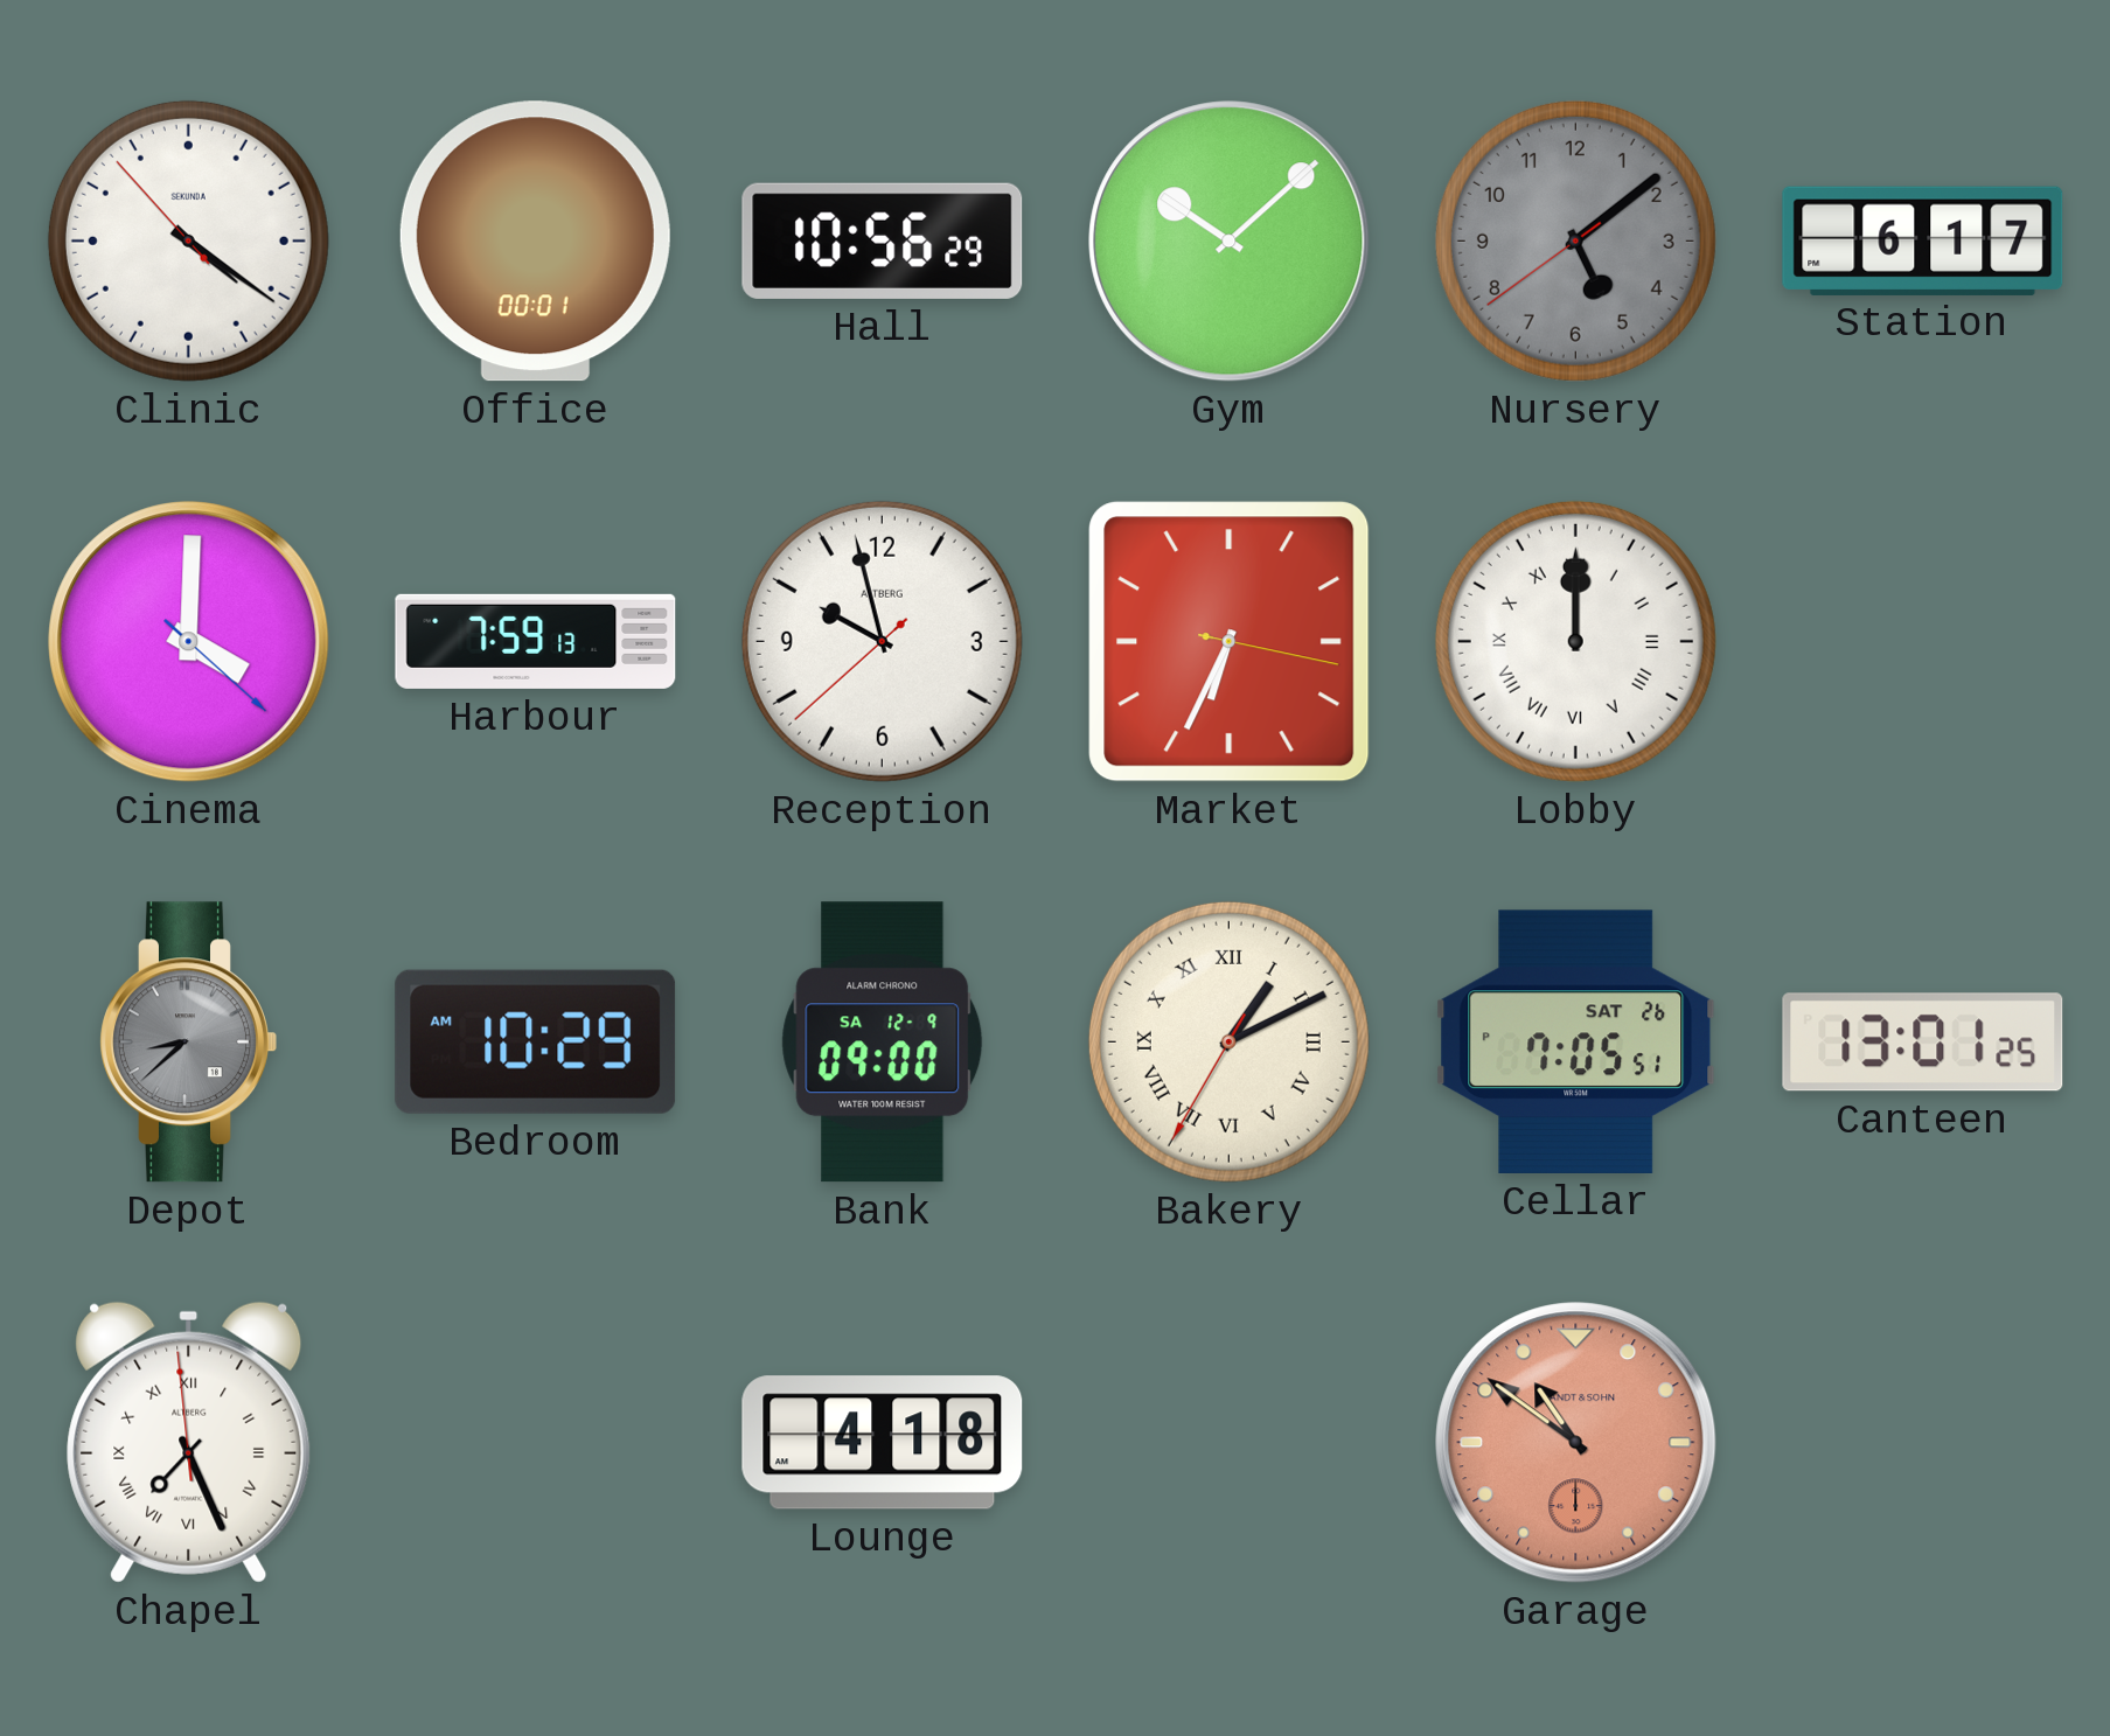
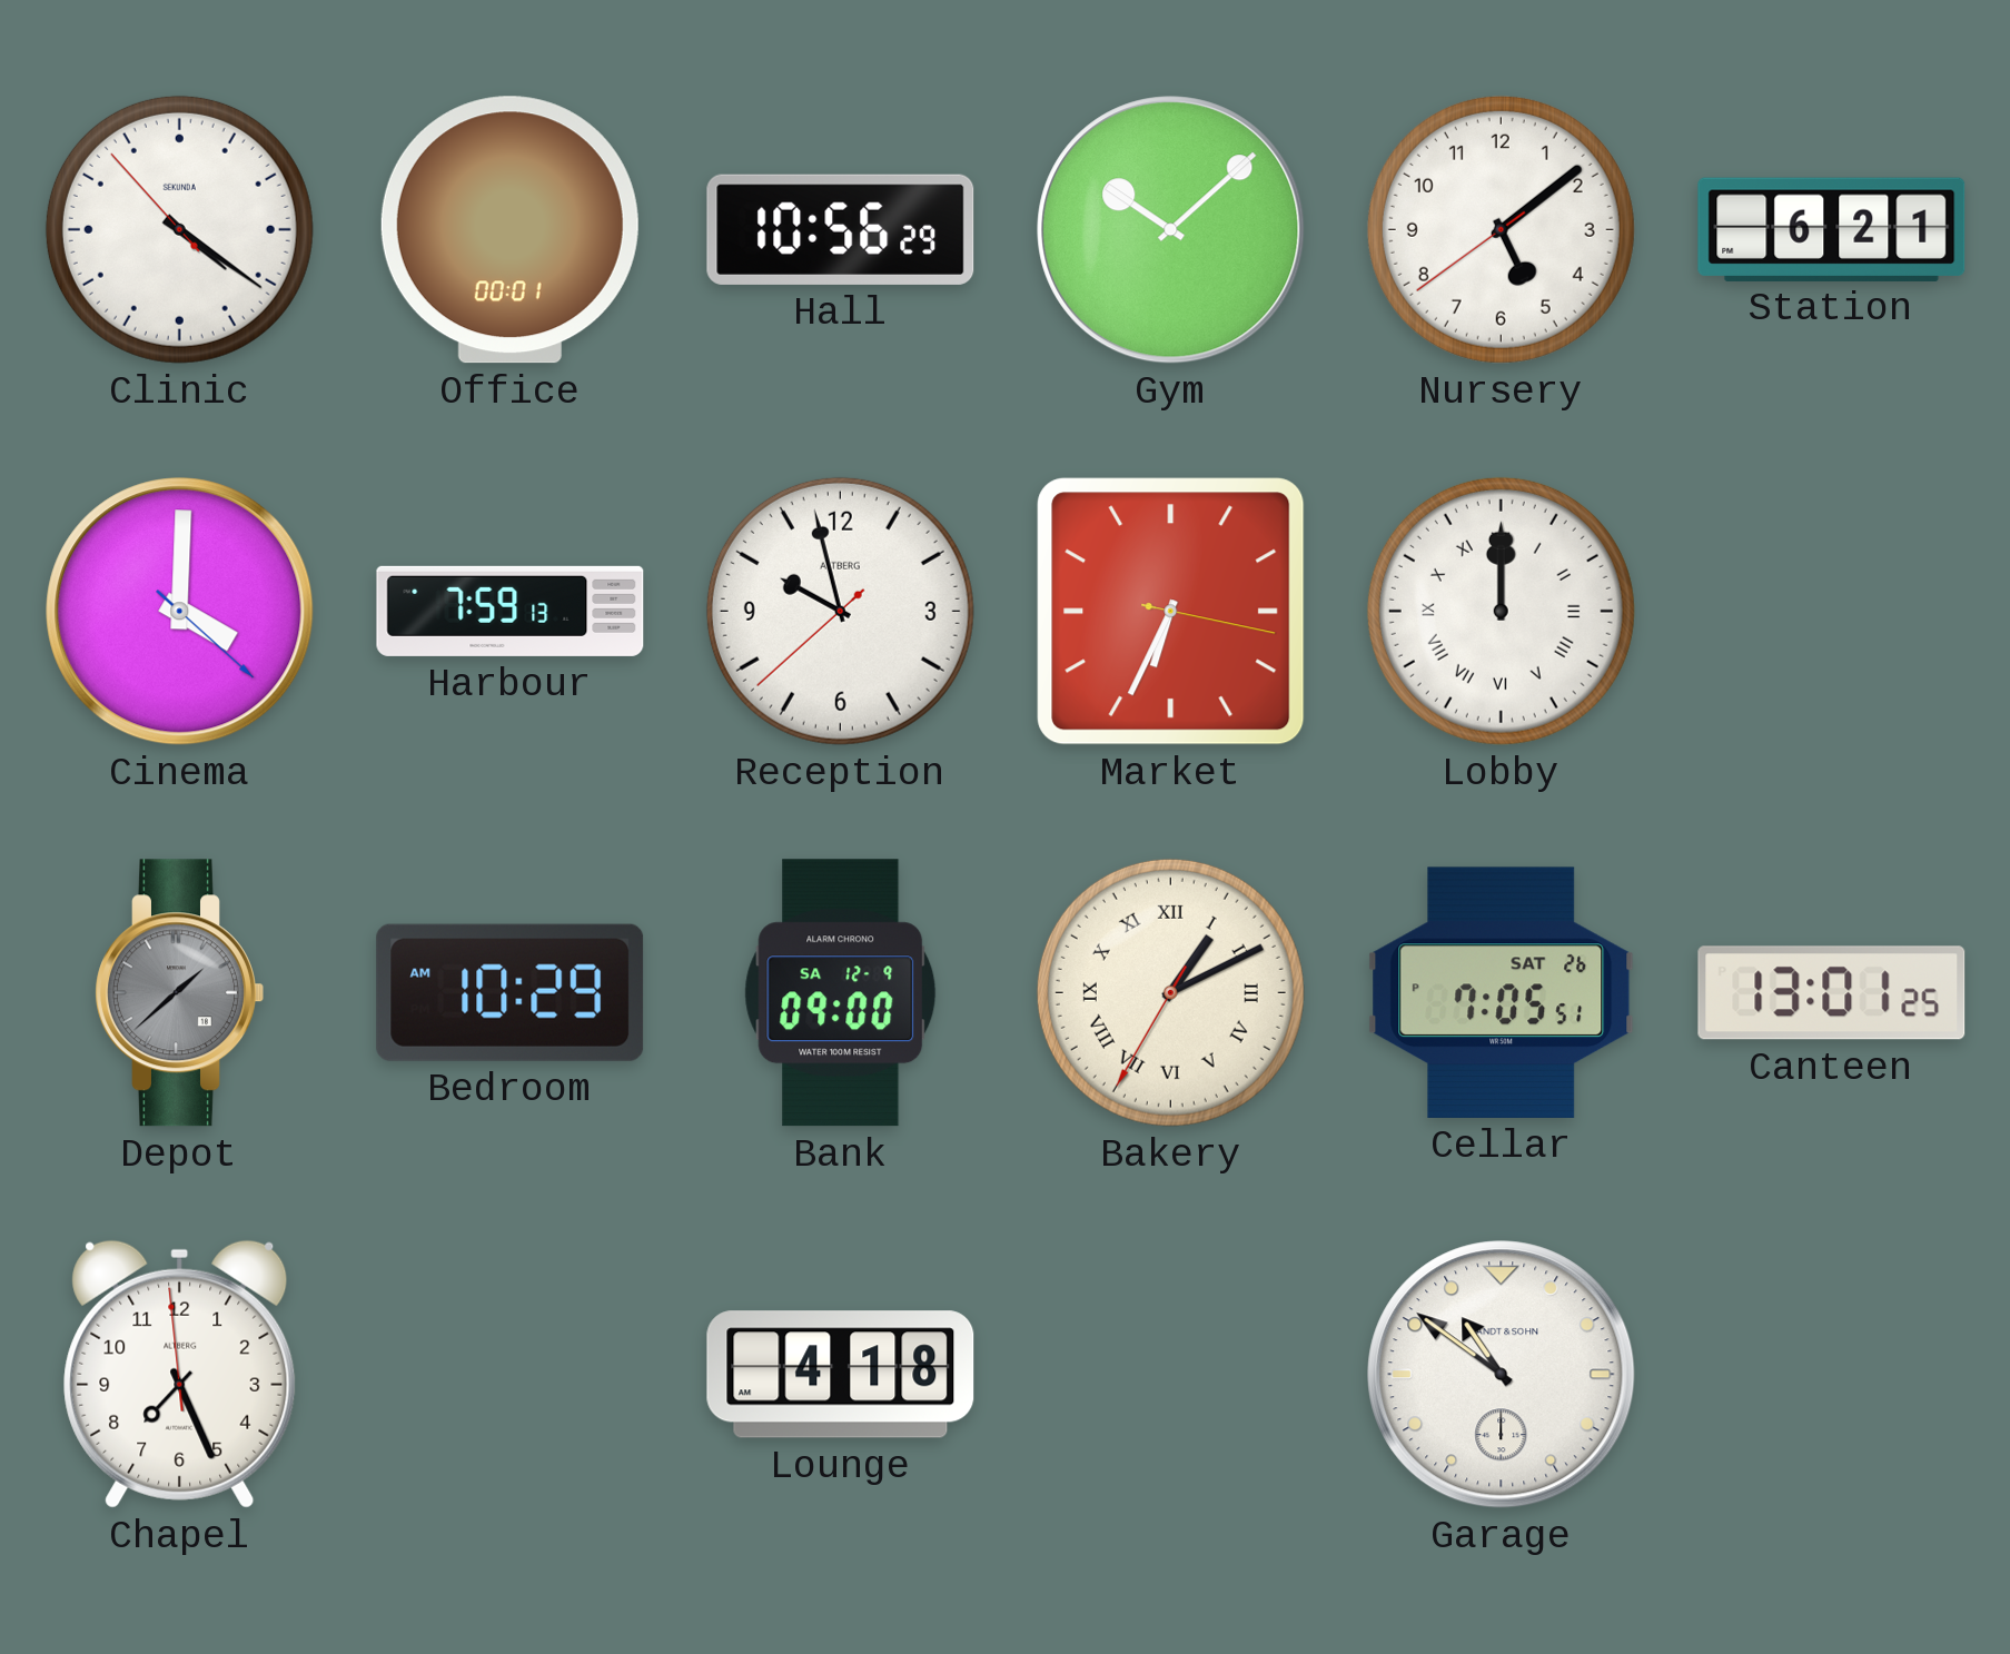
Nursery dial: grey -> white
Station: 6:17 -> 6:21
Depot: 8:38 -> 1:38
Chapel numerals: Roman -> Arabic
Garage dial: salmon -> white
